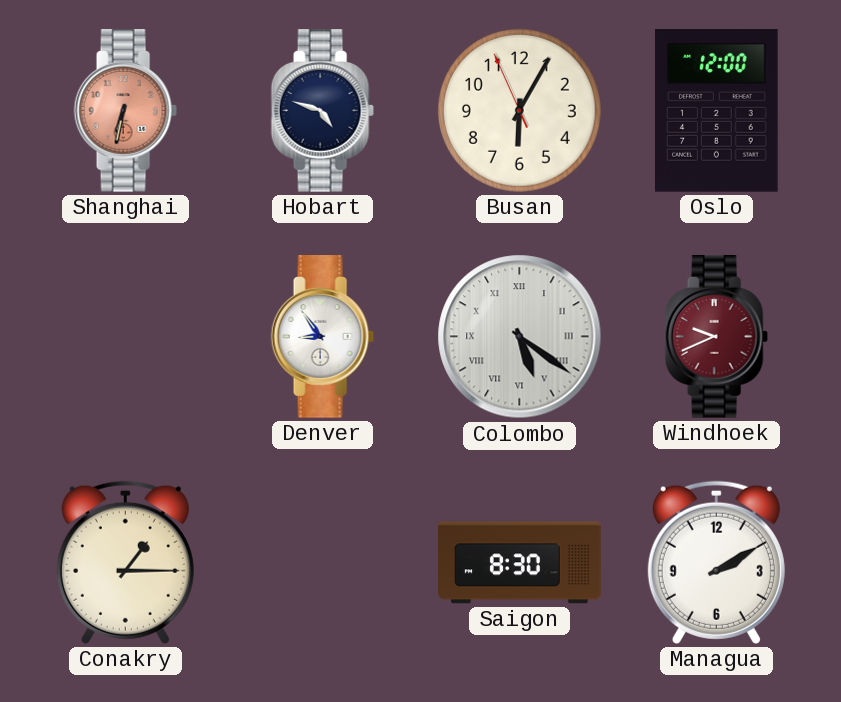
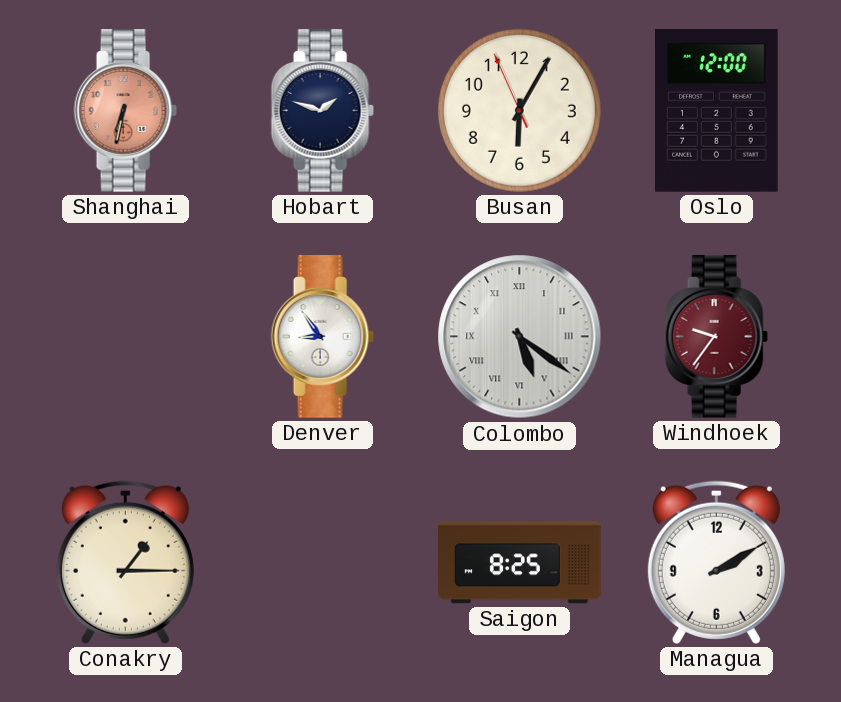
Hobart: 4:48 -> 1:48
Windhoek: 9:41 -> 9:36
Saigon: 8:30 -> 8:25
